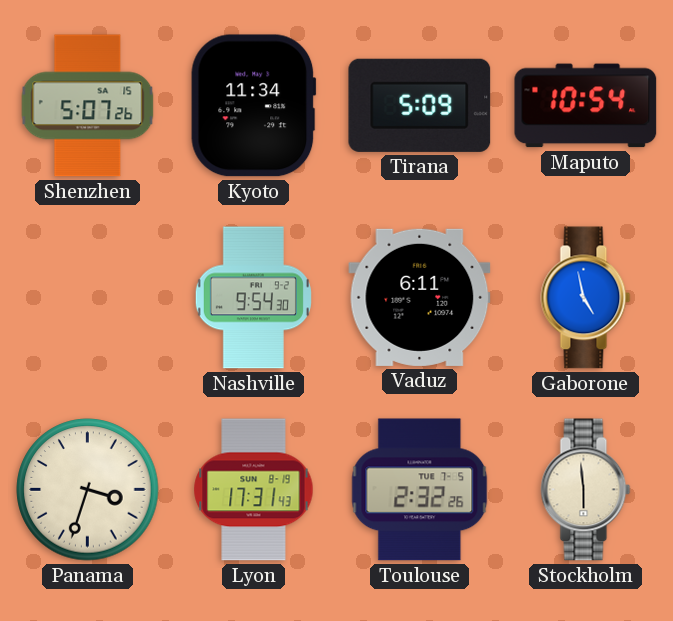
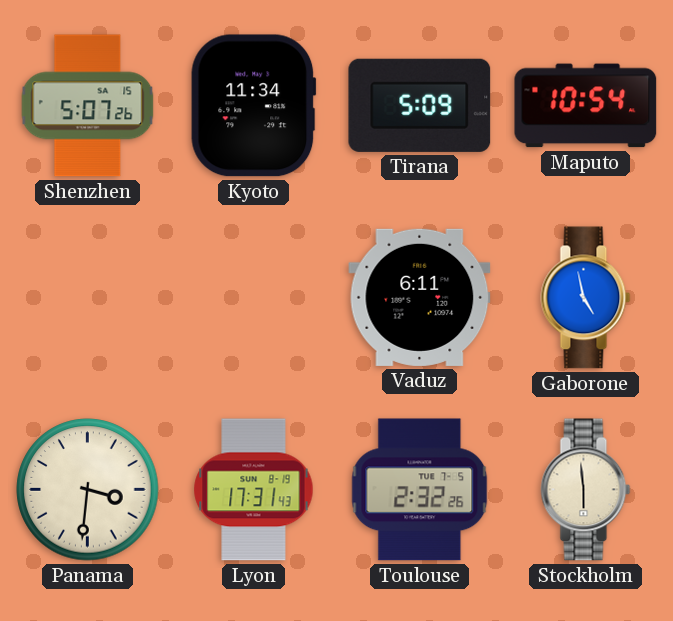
Nashville: 9:54 -> none
Panama: 3:33 -> 3:31
